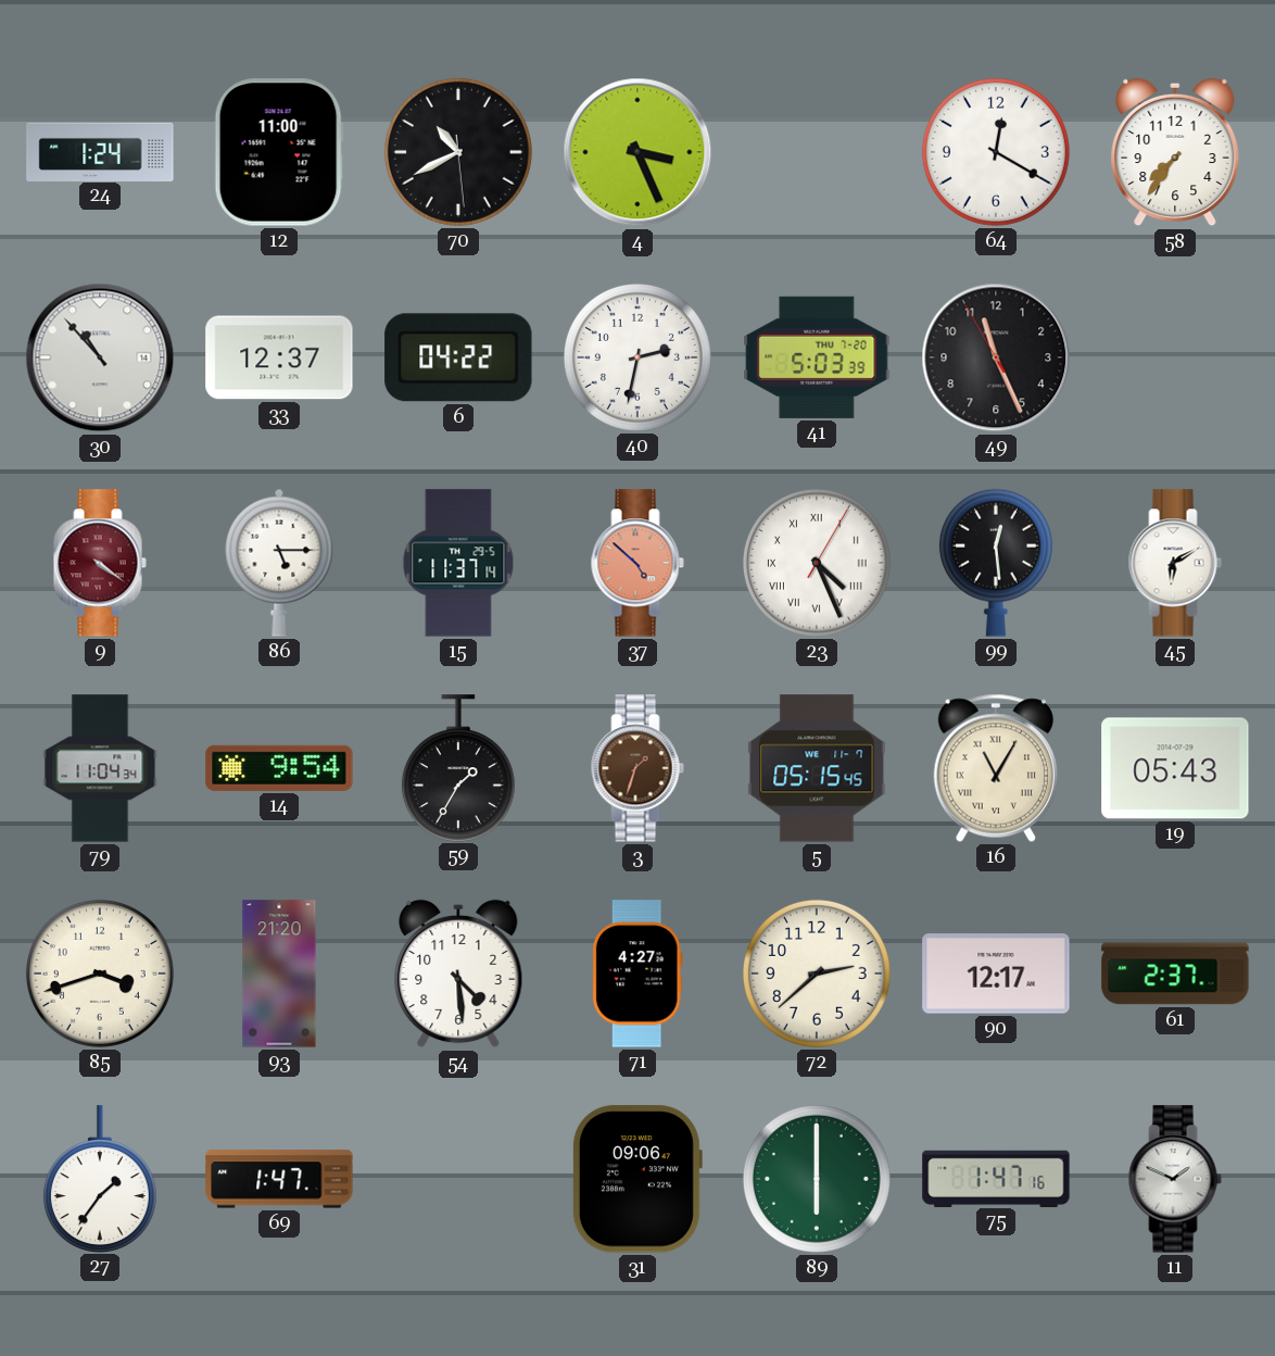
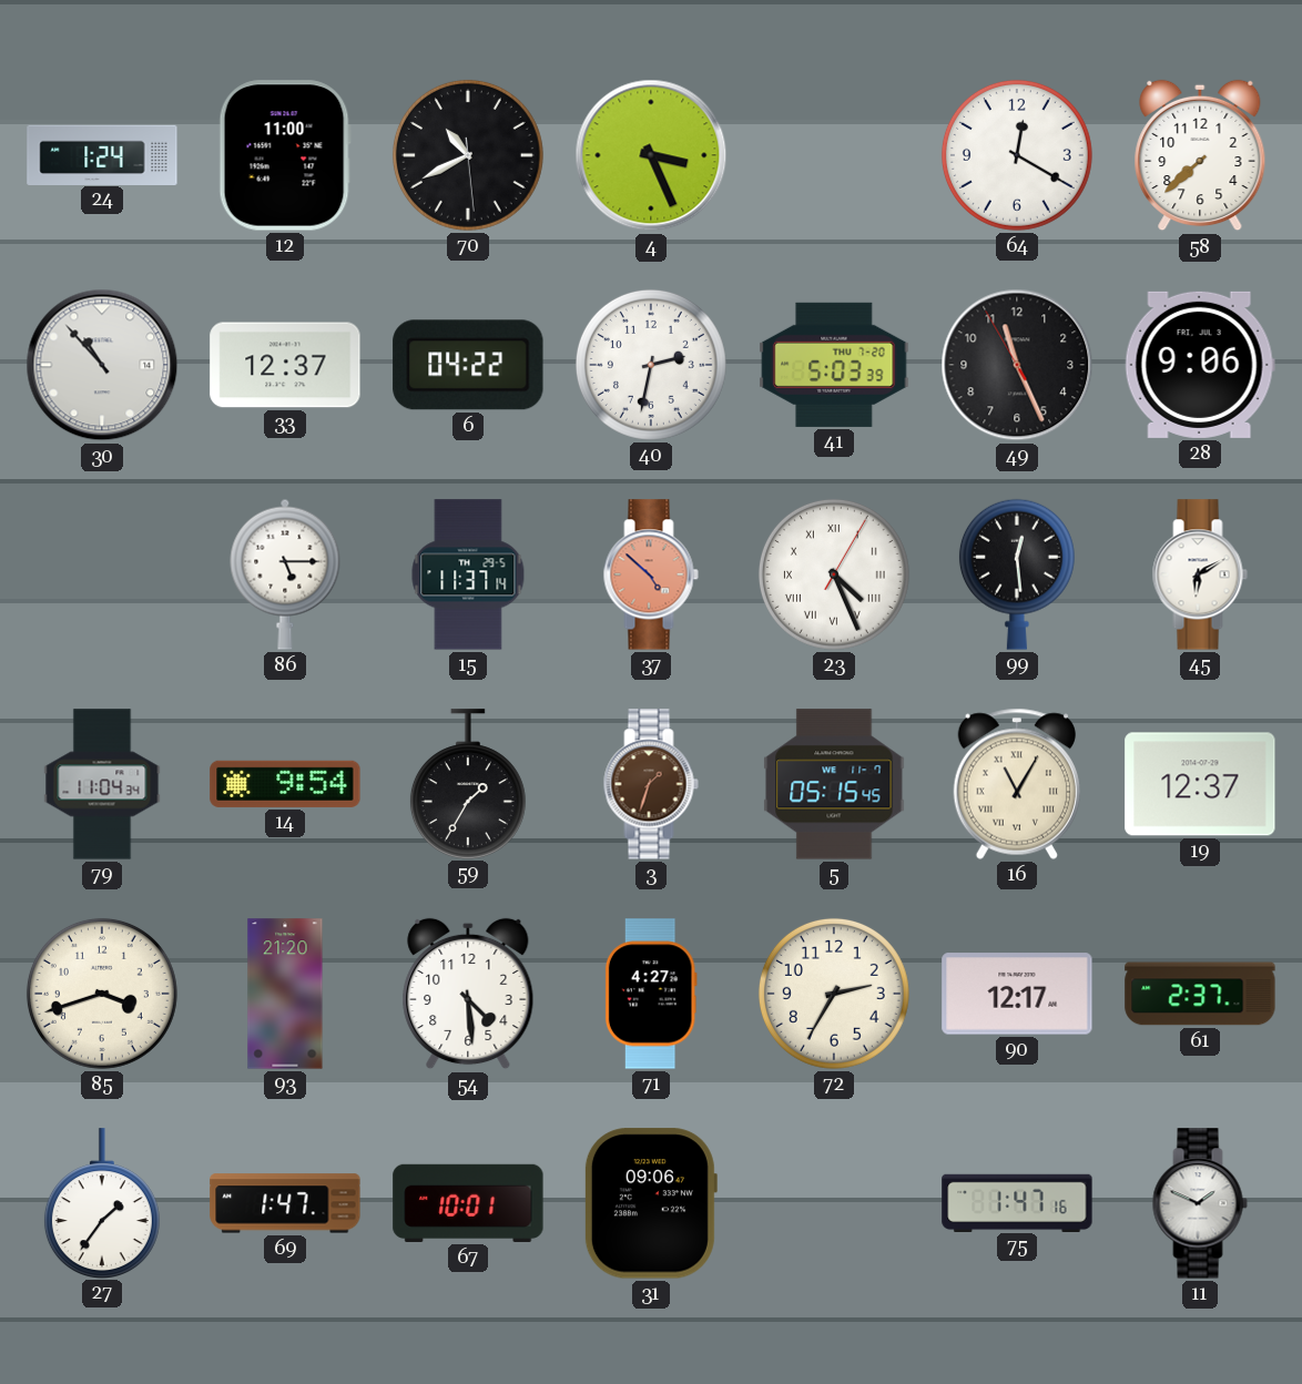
58: 7:36 -> 7:38
28: none -> 9:06
9: 4:21 -> none
19: 05:43 -> 12:37
72: 2:38 -> 2:35
67: none -> 10:01
89: 6:00 -> none
